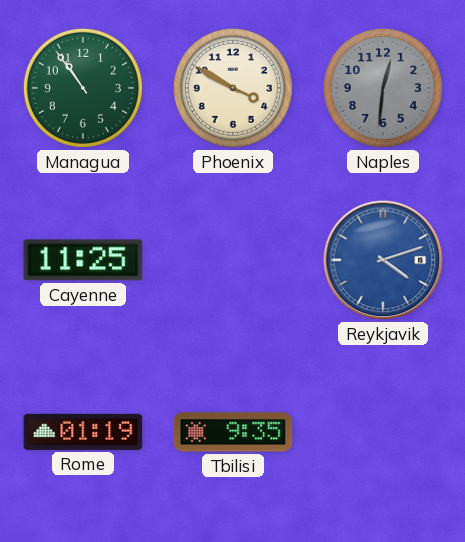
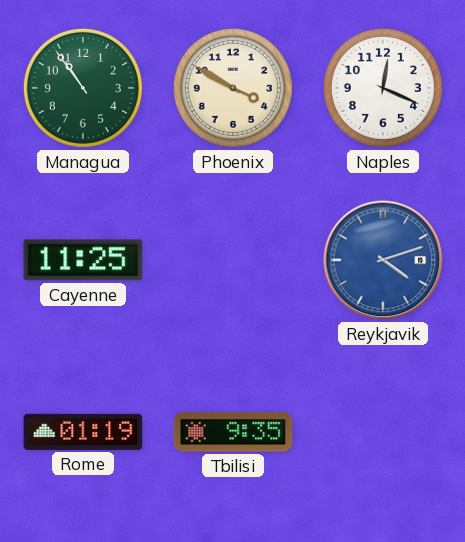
Naples: 12:31 -> 12:19
Naples dial: grey -> white
